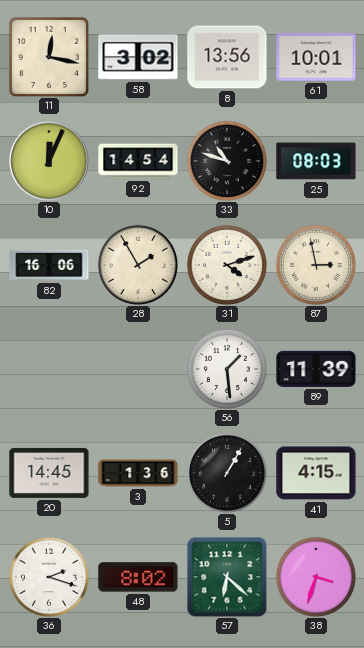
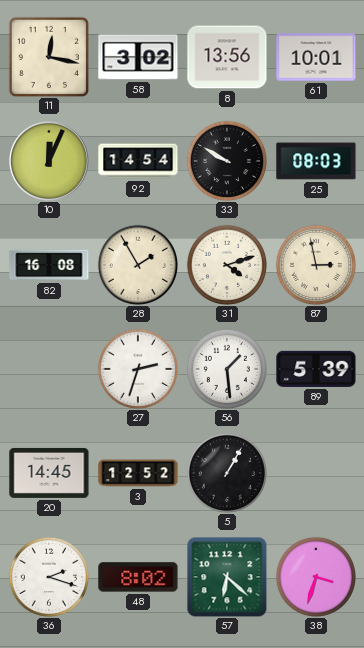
33: 10:48 -> 9:50
82: 16:06 -> 16:08
27: none -> 2:33
89: 11:39 -> 5:39
3: 1:36 -> 12:52
41: 4:15 -> none
